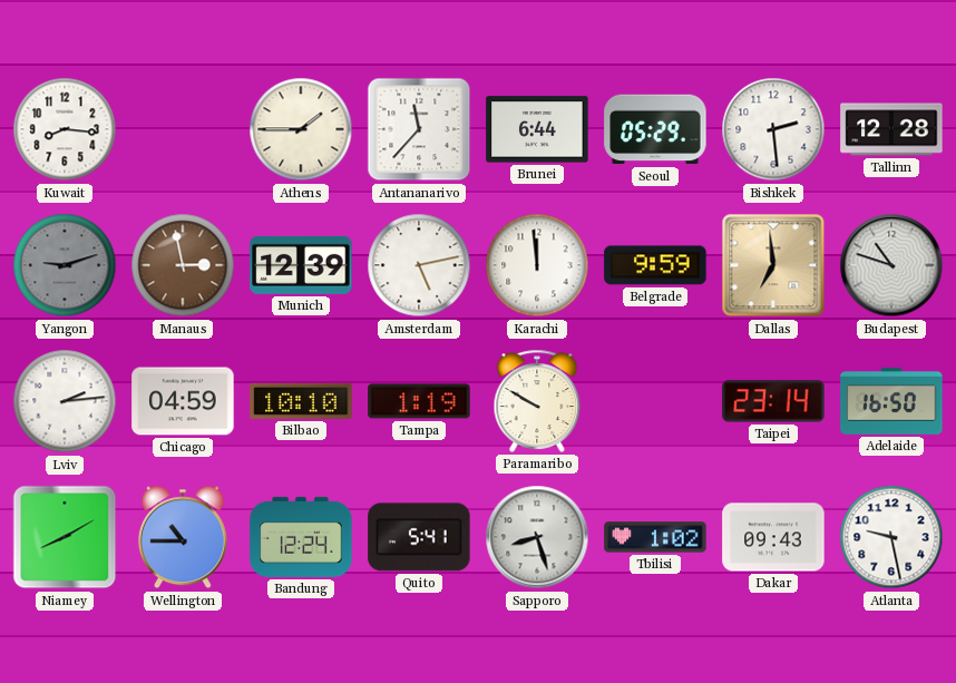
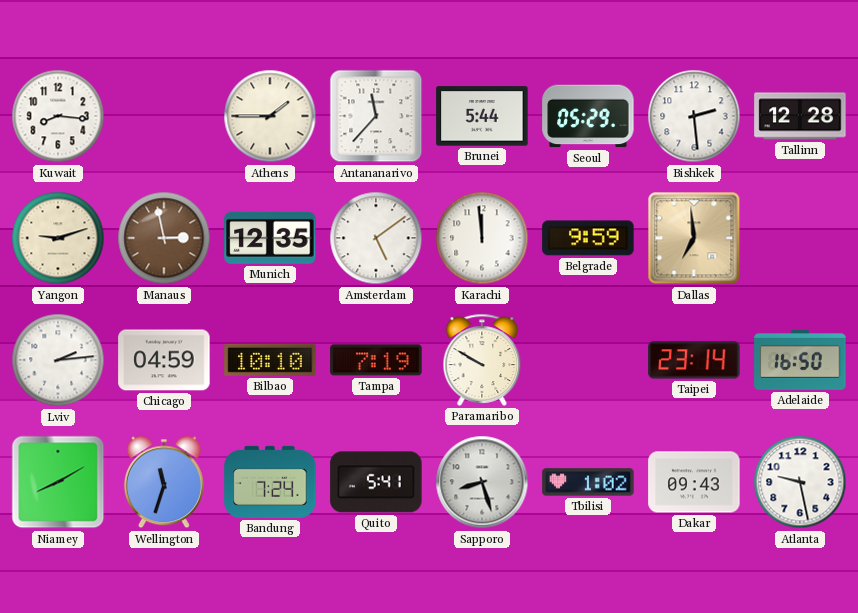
Brunei: 6:44 -> 5:44
Yangon dial: grey -> cream
Munich: 12:39 -> 12:35
Amsterdam: 5:13 -> 5:09
Budapest: 10:48 -> none
Tampa: 1:19 -> 7:19
Wellington: 10:45 -> 11:33
Bandung: 12:24 -> 7:24
